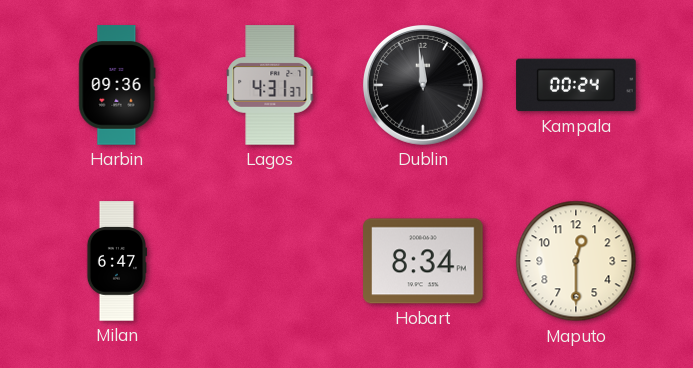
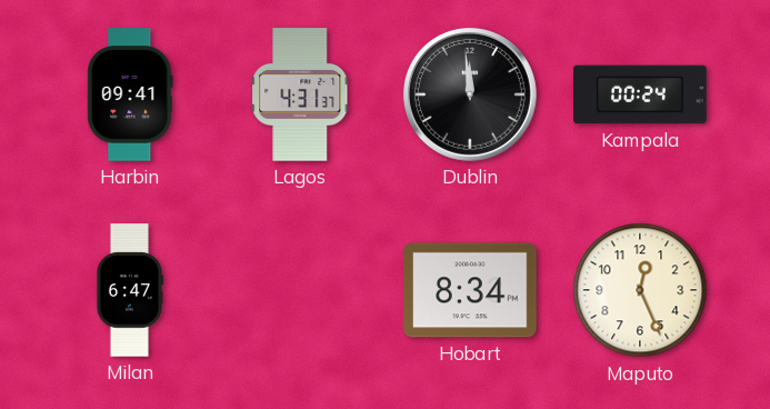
Harbin: 09:36 -> 09:41
Maputo: 12:30 -> 12:26
